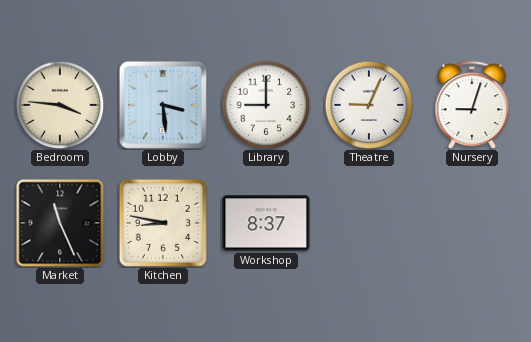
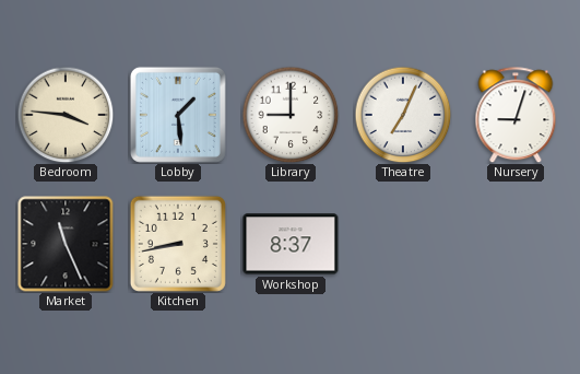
Lobby: 3:29 -> 1:29
Theatre: 9:04 -> 7:04
Kitchen: 8:47 -> 8:43
